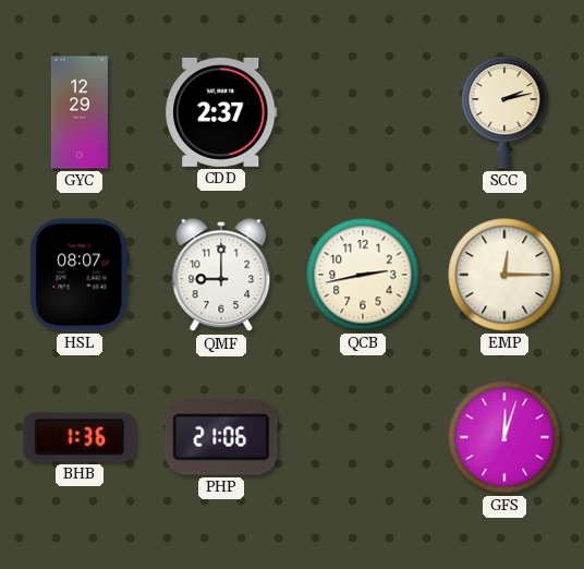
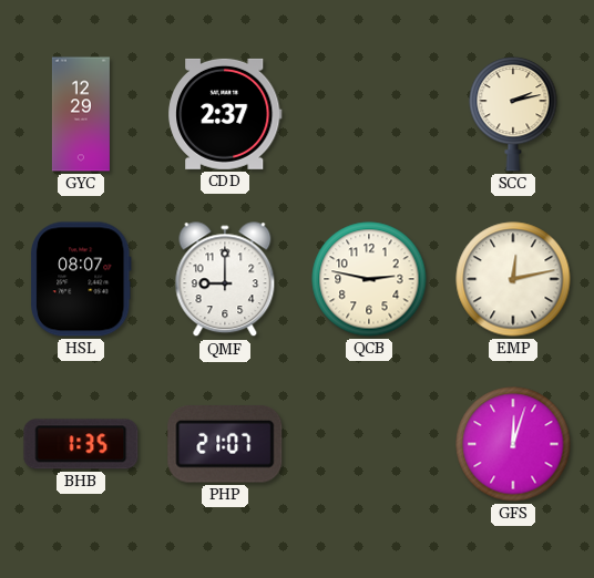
QCB: 2:43 -> 2:47
EMP: 12:15 -> 12:13
BHB: 1:36 -> 1:35
PHP: 21:06 -> 21:07
